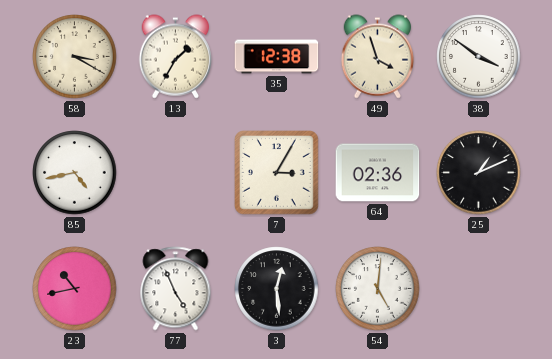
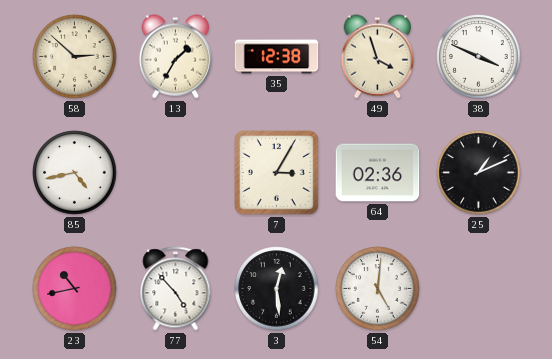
58: 3:20 -> 2:52
38: 3:51 -> 3:49
77: 4:56 -> 4:53
